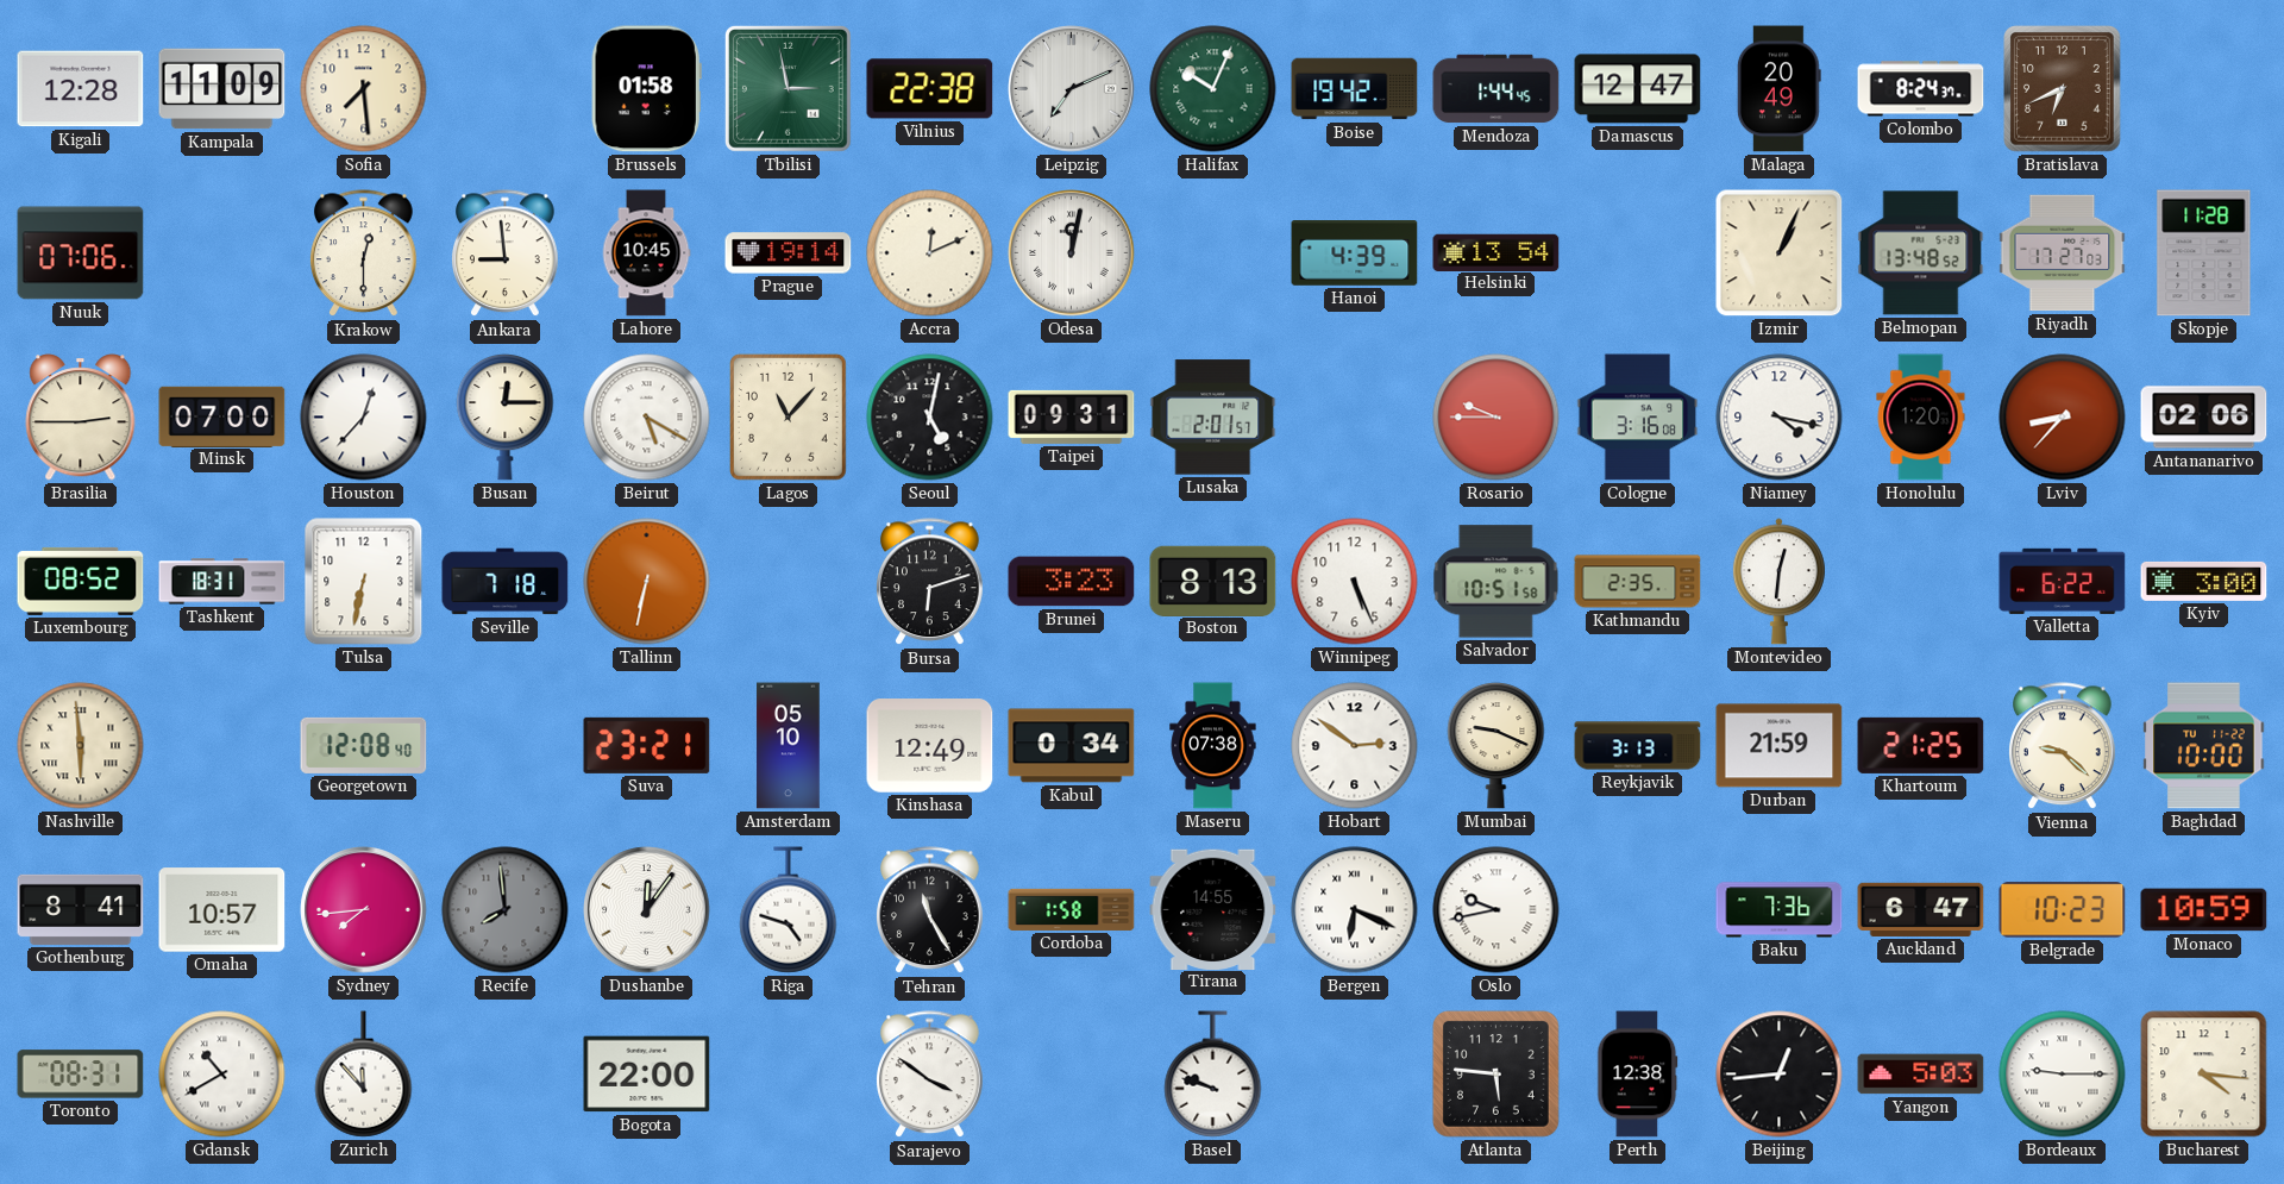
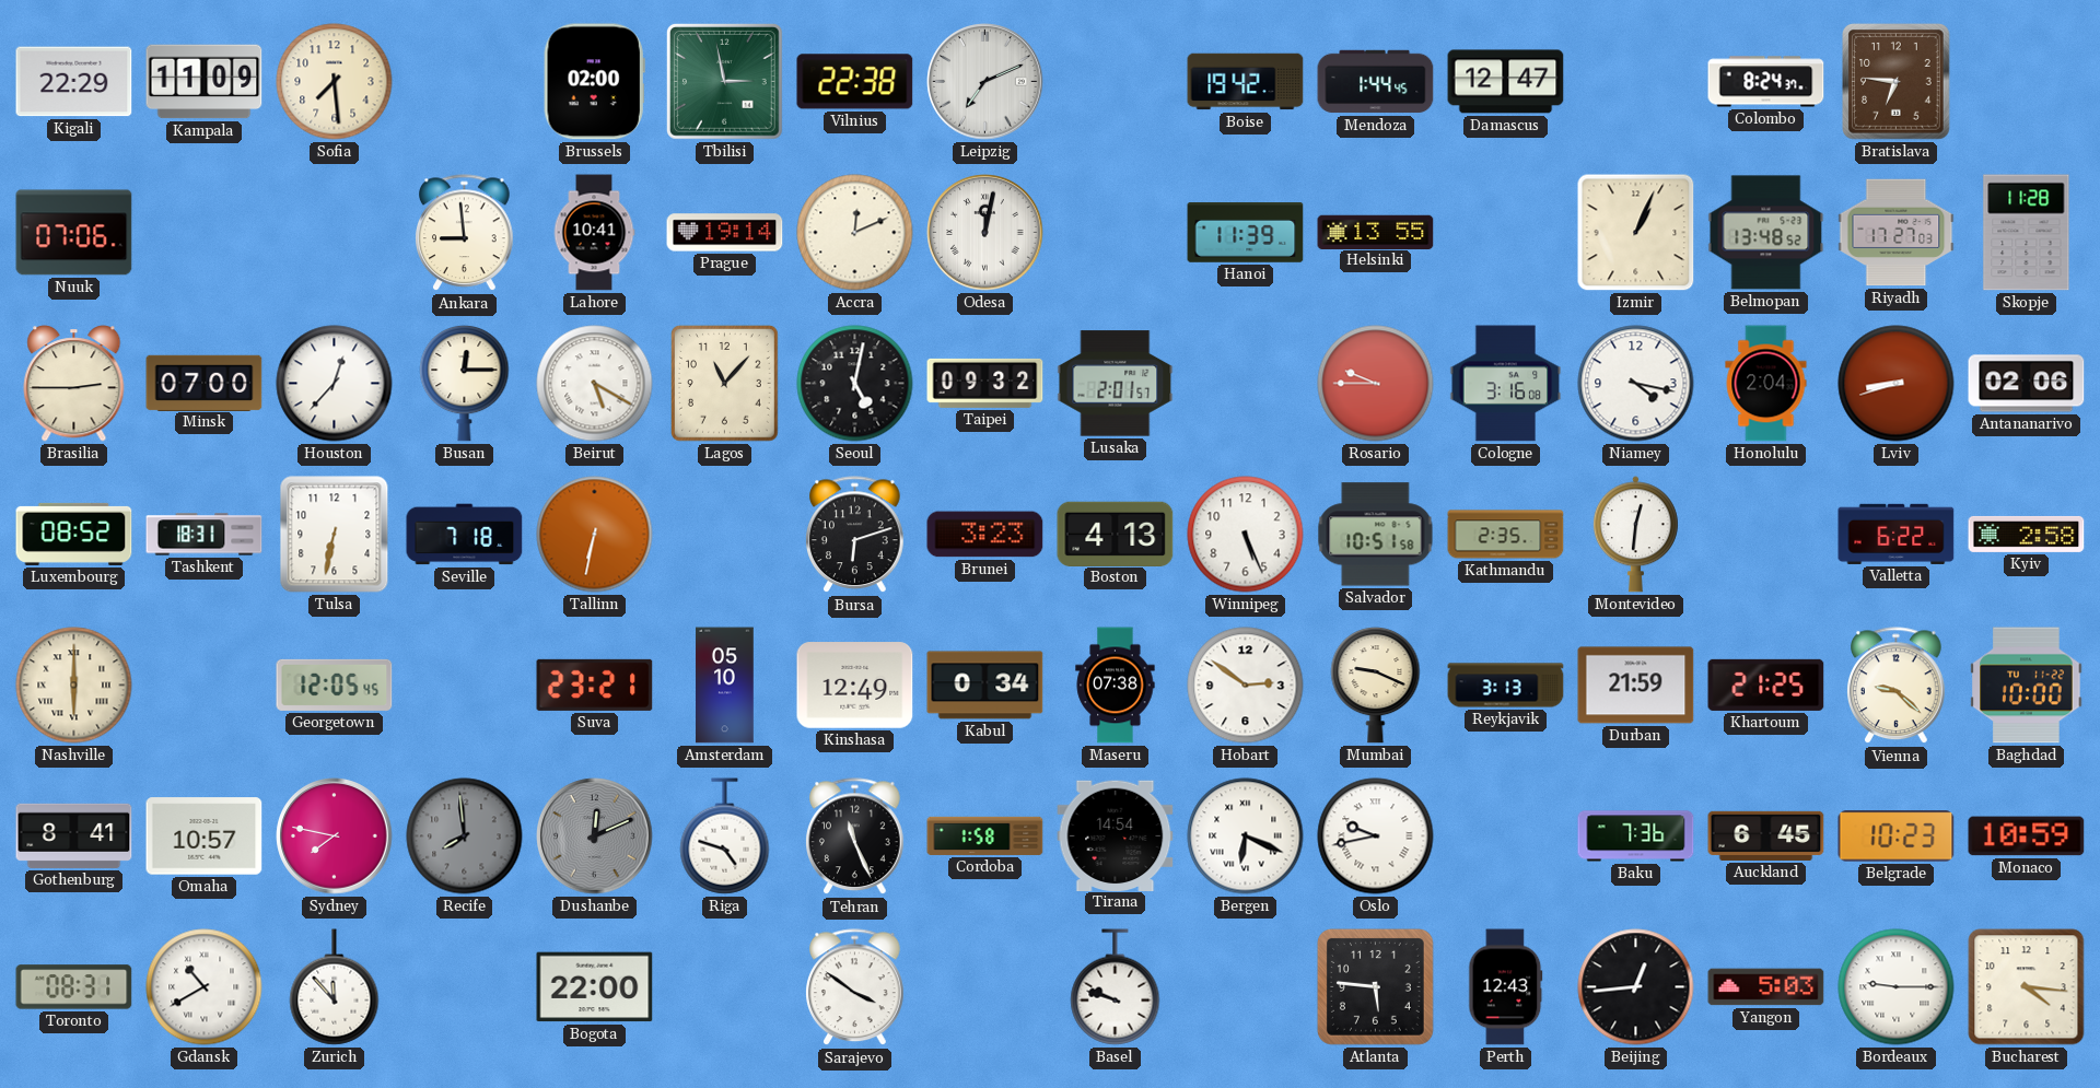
Kigali: 12:28 -> 22:29
Brussels: 01:58 -> 02:00
Halifax: 10:04 -> none
Malaga: 20:49 -> none
Bratislava: 6:41 -> 6:46
Krakow: 12:30 -> none
Lahore: 10:45 -> 10:41
Hanoi: 4:39 -> 11:39
Helsinki: 13:54 -> 13:55
Taipei: 09:31 -> 09:32
Honolulu: 1:20 -> 2:04
Lviv: 8:37 -> 8:42
Boston: 8:13 -> 4:13
Kyiv: 3:00 -> 2:58
Nashville: 5:59 -> 6:00
Georgetown: 12:08 -> 12:05
Sydney: 7:44 -> 7:47
Dushanbe: 12:06 -> 12:11
Dushanbe dial: white -> grey
Tehran: 11:25 -> 11:26
Tirana: 14:55 -> 14:54
Auckland: 6:47 -> 6:45
Perth: 12:38 -> 12:43
